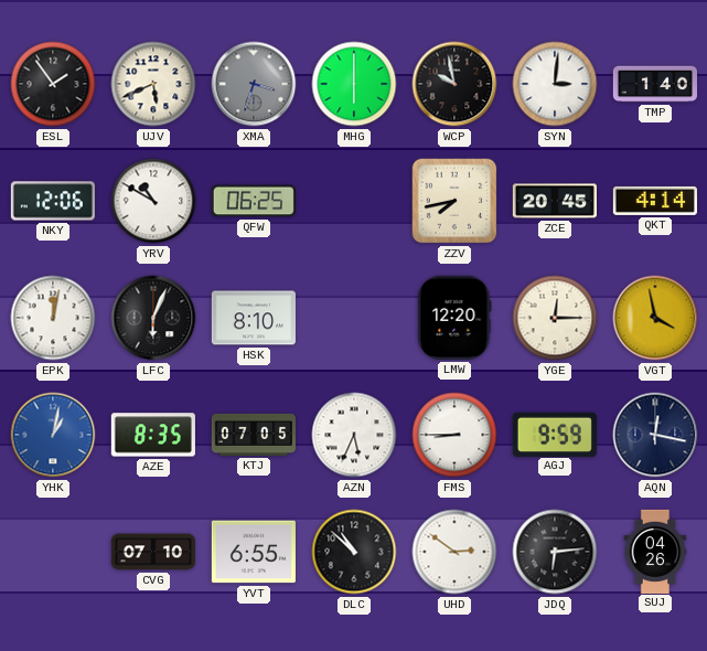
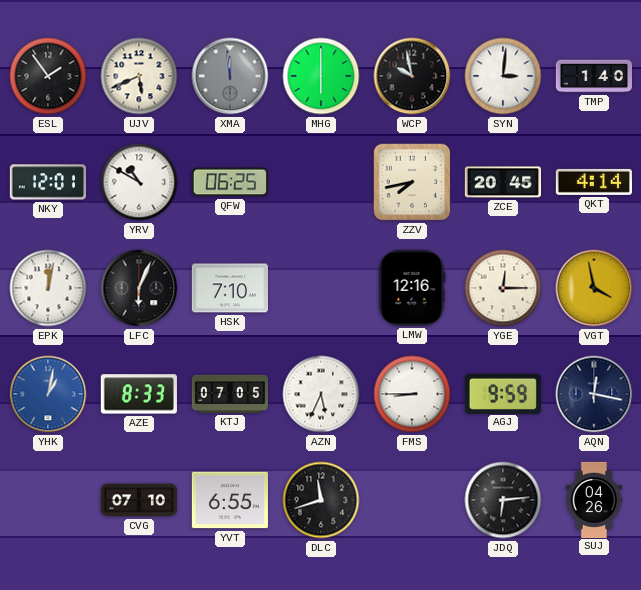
XMA: 3:33 -> 11:59
NKY: 12:06 -> 12:01
HSK: 8:10 -> 7:10
LMW: 12:20 -> 12:16
AZE: 8:35 -> 8:33
DLC: 10:52 -> 11:42
UHD: 2:51 -> none
